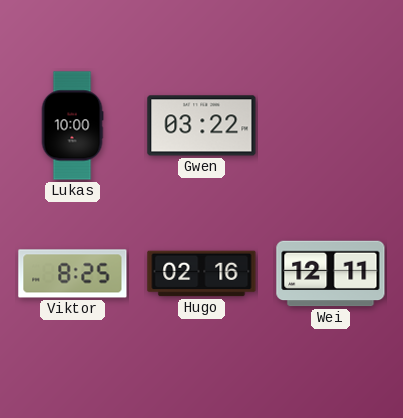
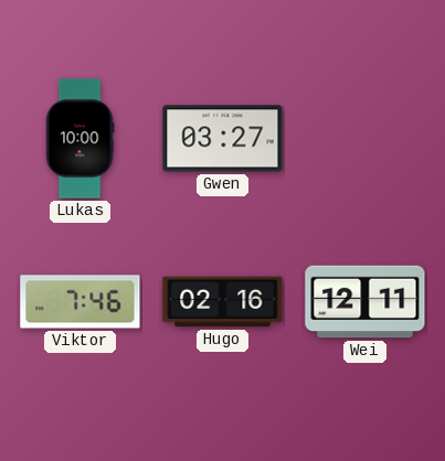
Gwen: 03:22 -> 03:27
Viktor: 8:25 -> 7:46
